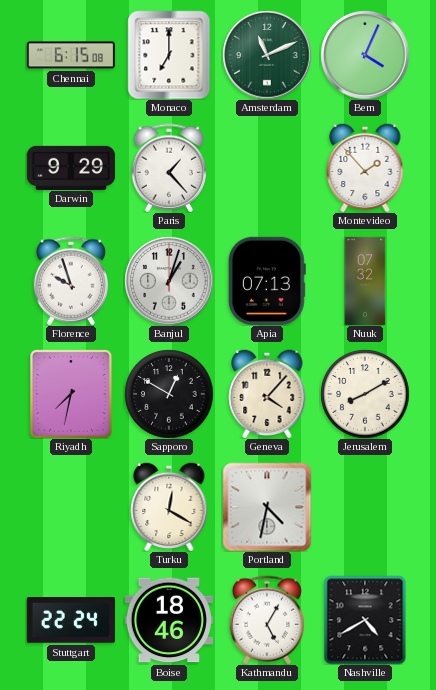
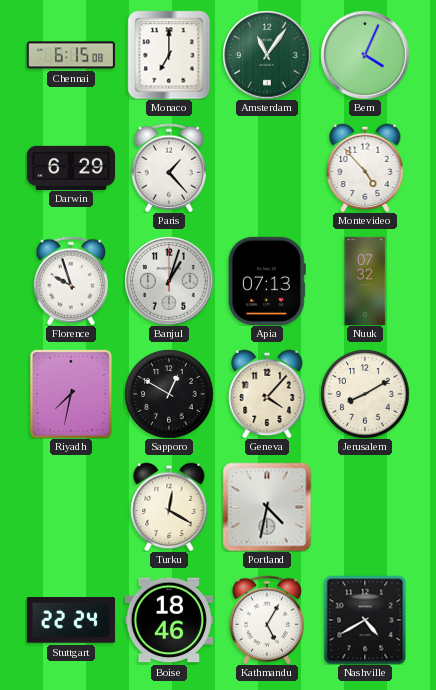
Amsterdam: 11:11 -> 11:06
Darwin: 9:29 -> 6:29
Montevideo: 1:53 -> 4:53
